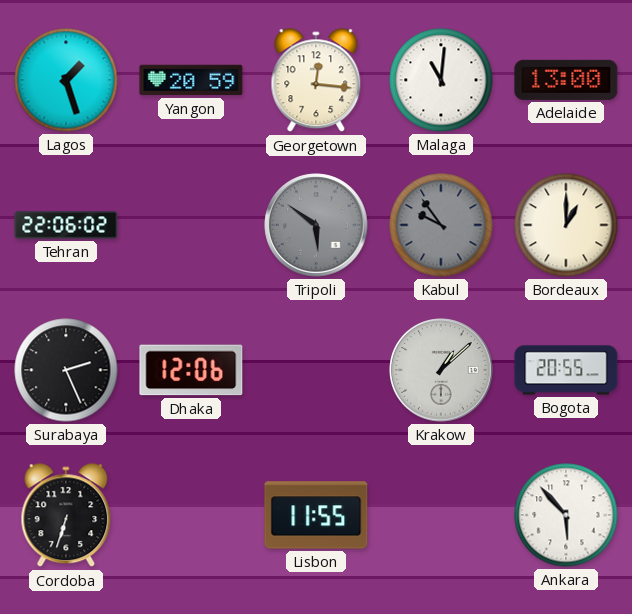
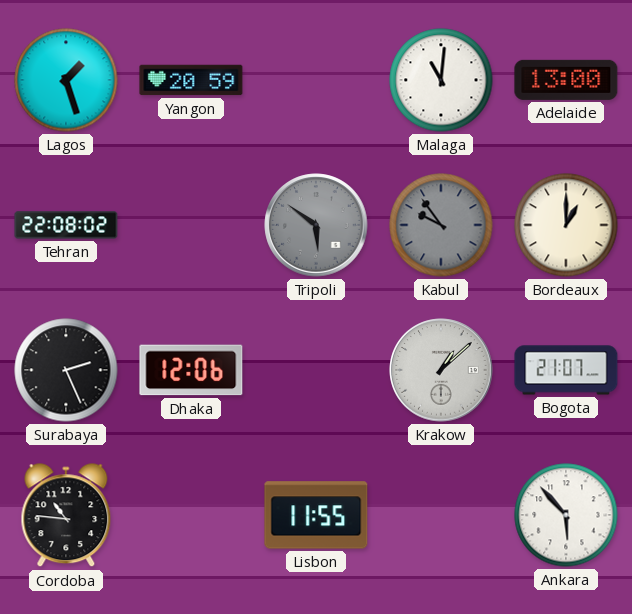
Georgetown: 12:16 -> none
Tehran: 22:06 -> 22:08
Bogota: 20:55 -> 21:07
Cordoba: 6:33 -> 10:46
